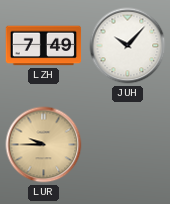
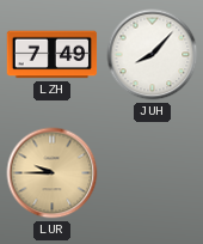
JUH: 10:07 -> 8:07
